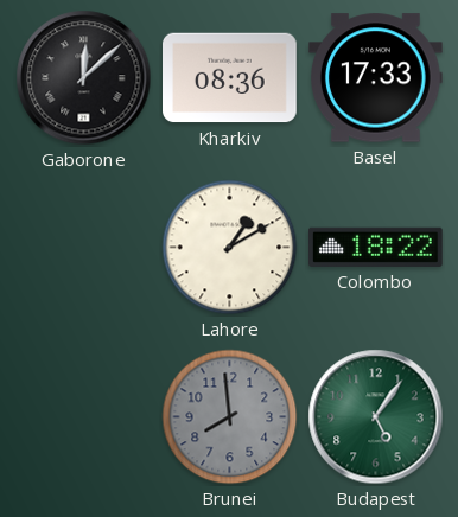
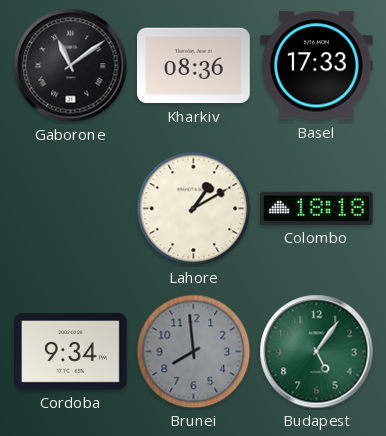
Gaborone: 12:08 -> 11:09
Colombo: 18:22 -> 18:18
Cordoba: none -> 9:34
